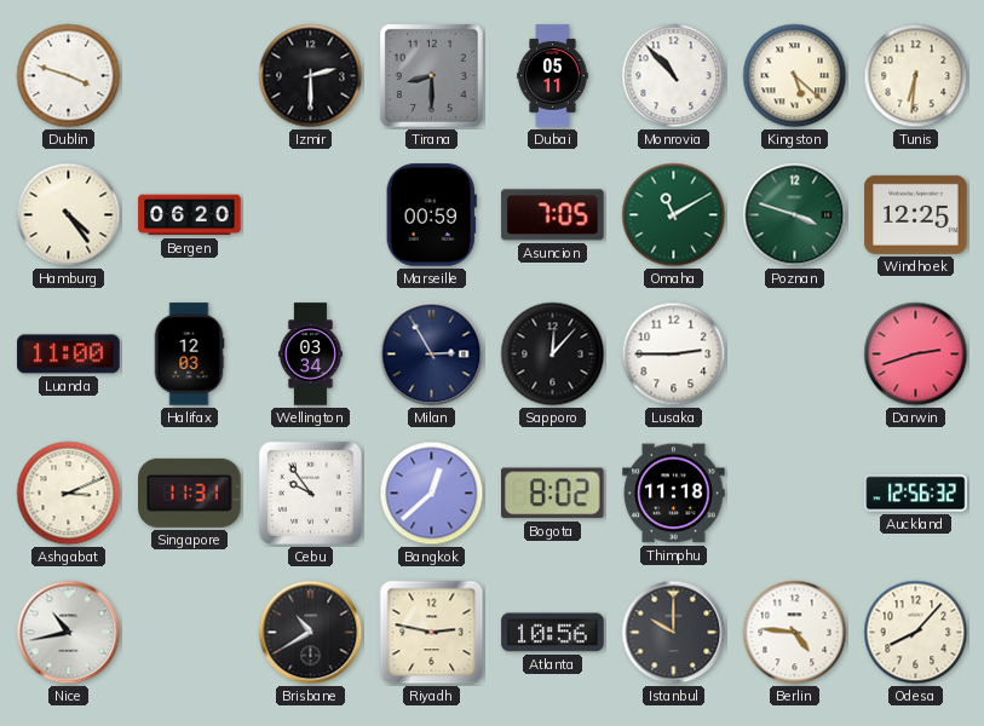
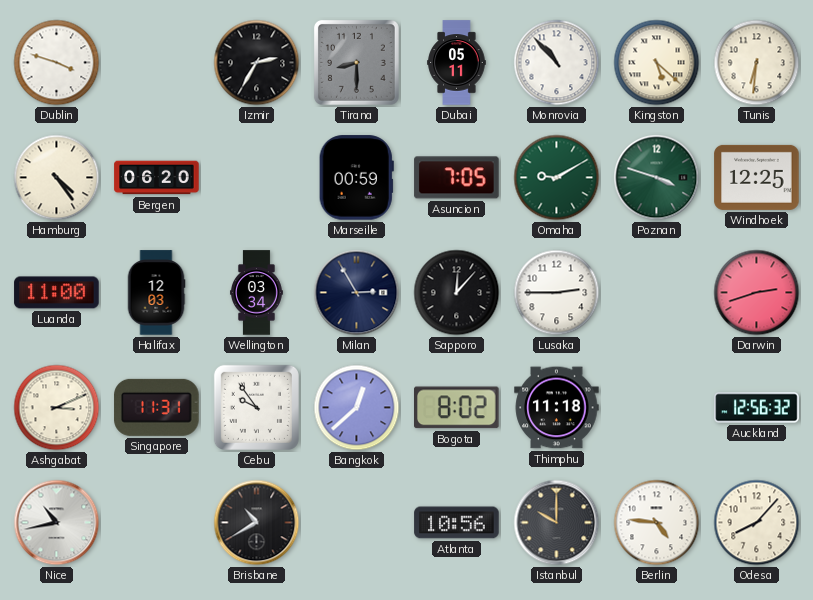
Izmir: 2:30 -> 2:35
Omaha: 11:10 -> 9:10
Riyadh: 2:47 -> none
